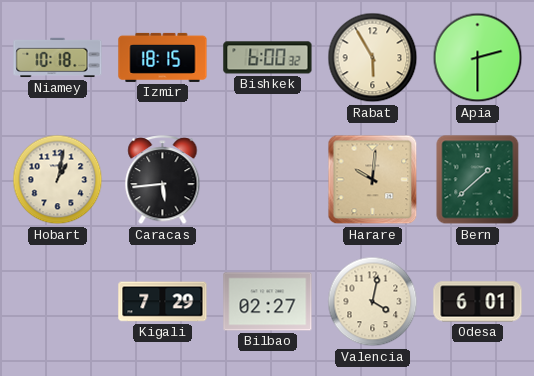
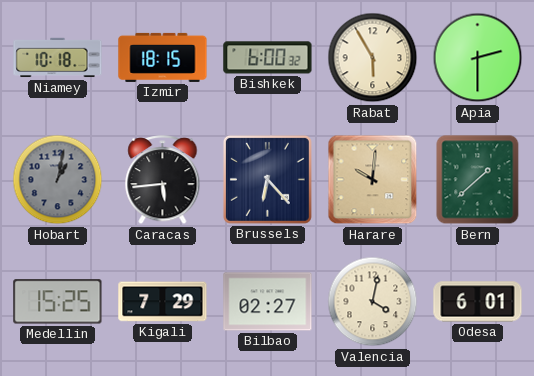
Hobart dial: cream -> grey
Brussels: none -> 6:23
Medellin: none -> 15:25
